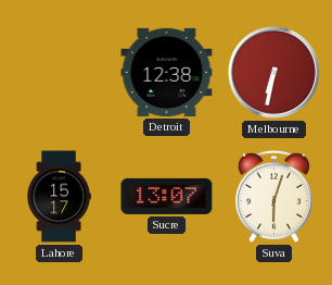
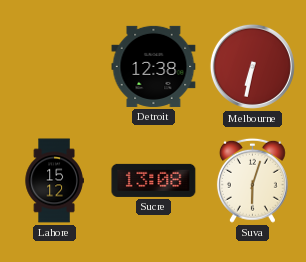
Lahore: 15:17 -> 15:12
Sucre: 13:07 -> 13:08
